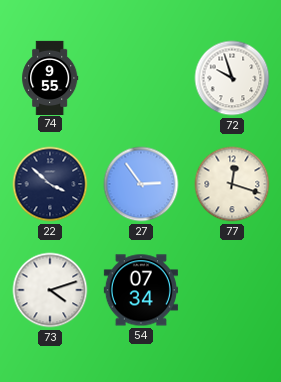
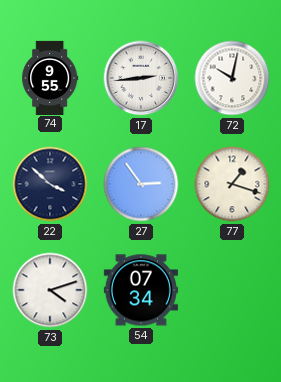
17: none -> 2:44
72: 9:57 -> 10:02
77: 12:18 -> 1:18
